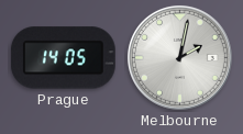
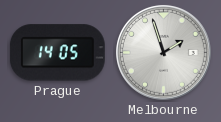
Melbourne: 2:02 -> 1:57
